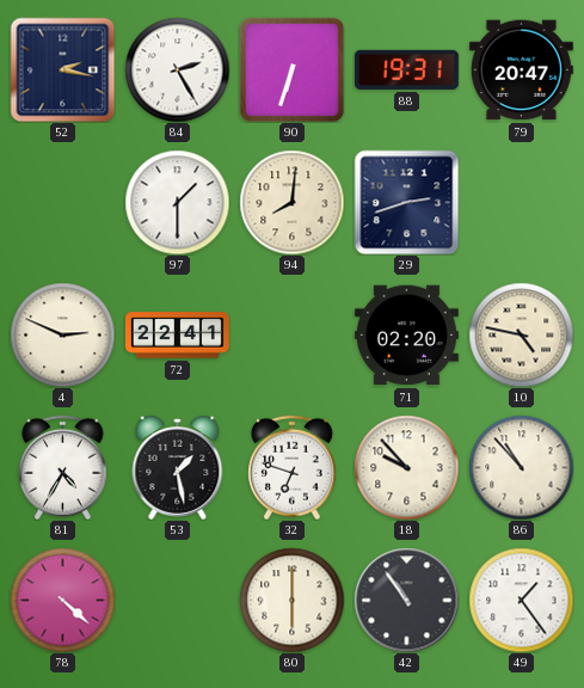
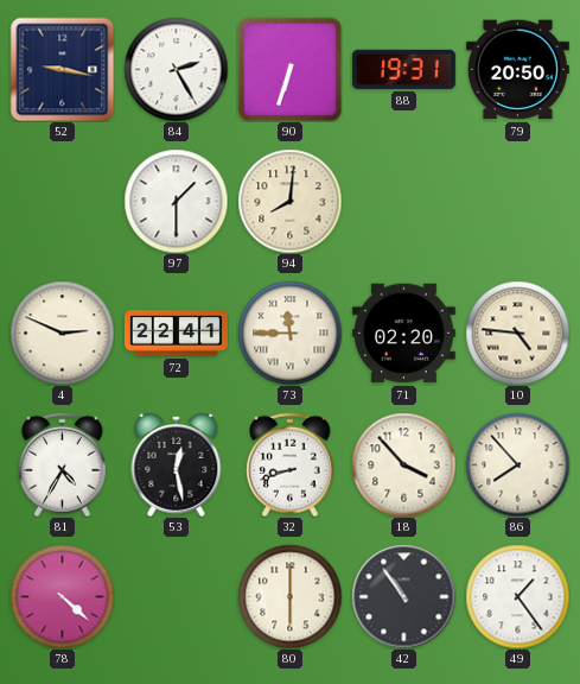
52: 2:17 -> 9:17
79: 20:47 -> 20:50
29: 2:42 -> none
73: none -> 11:45
10: 4:47 -> 4:46
53: 1:28 -> 12:28
32: 6:48 -> 8:42
18: 9:53 -> 3:53
86: 10:53 -> 7:53
